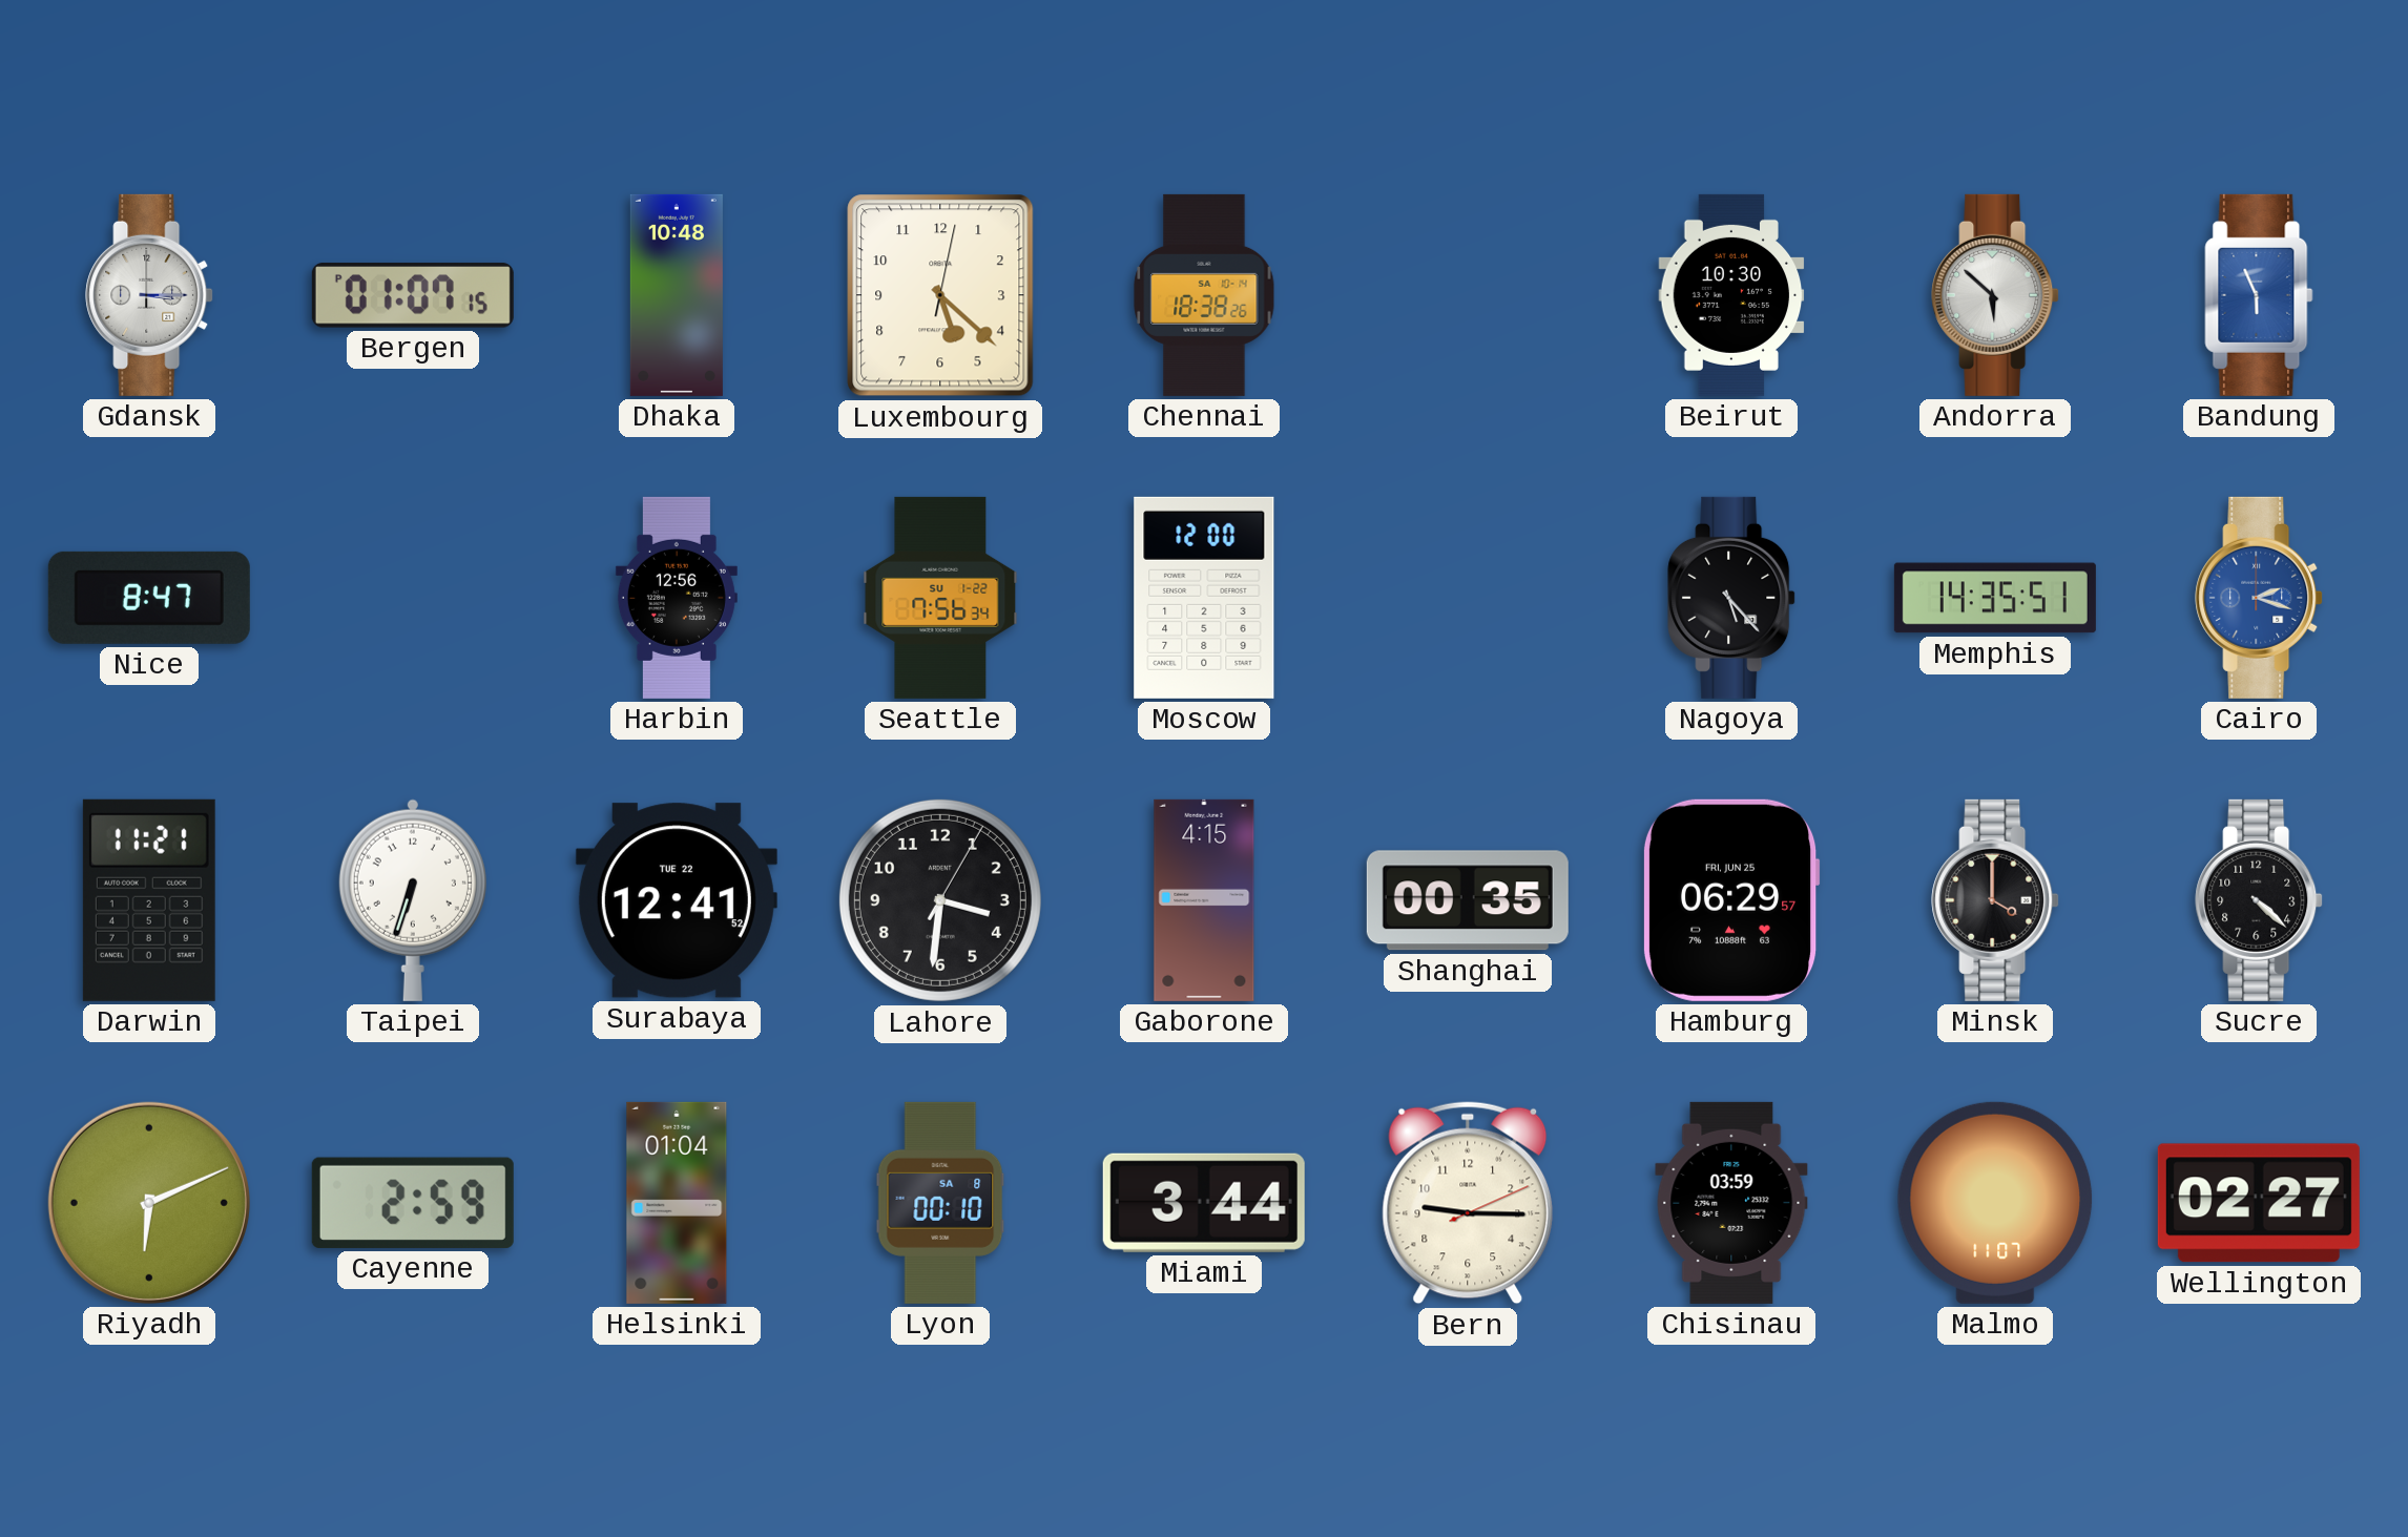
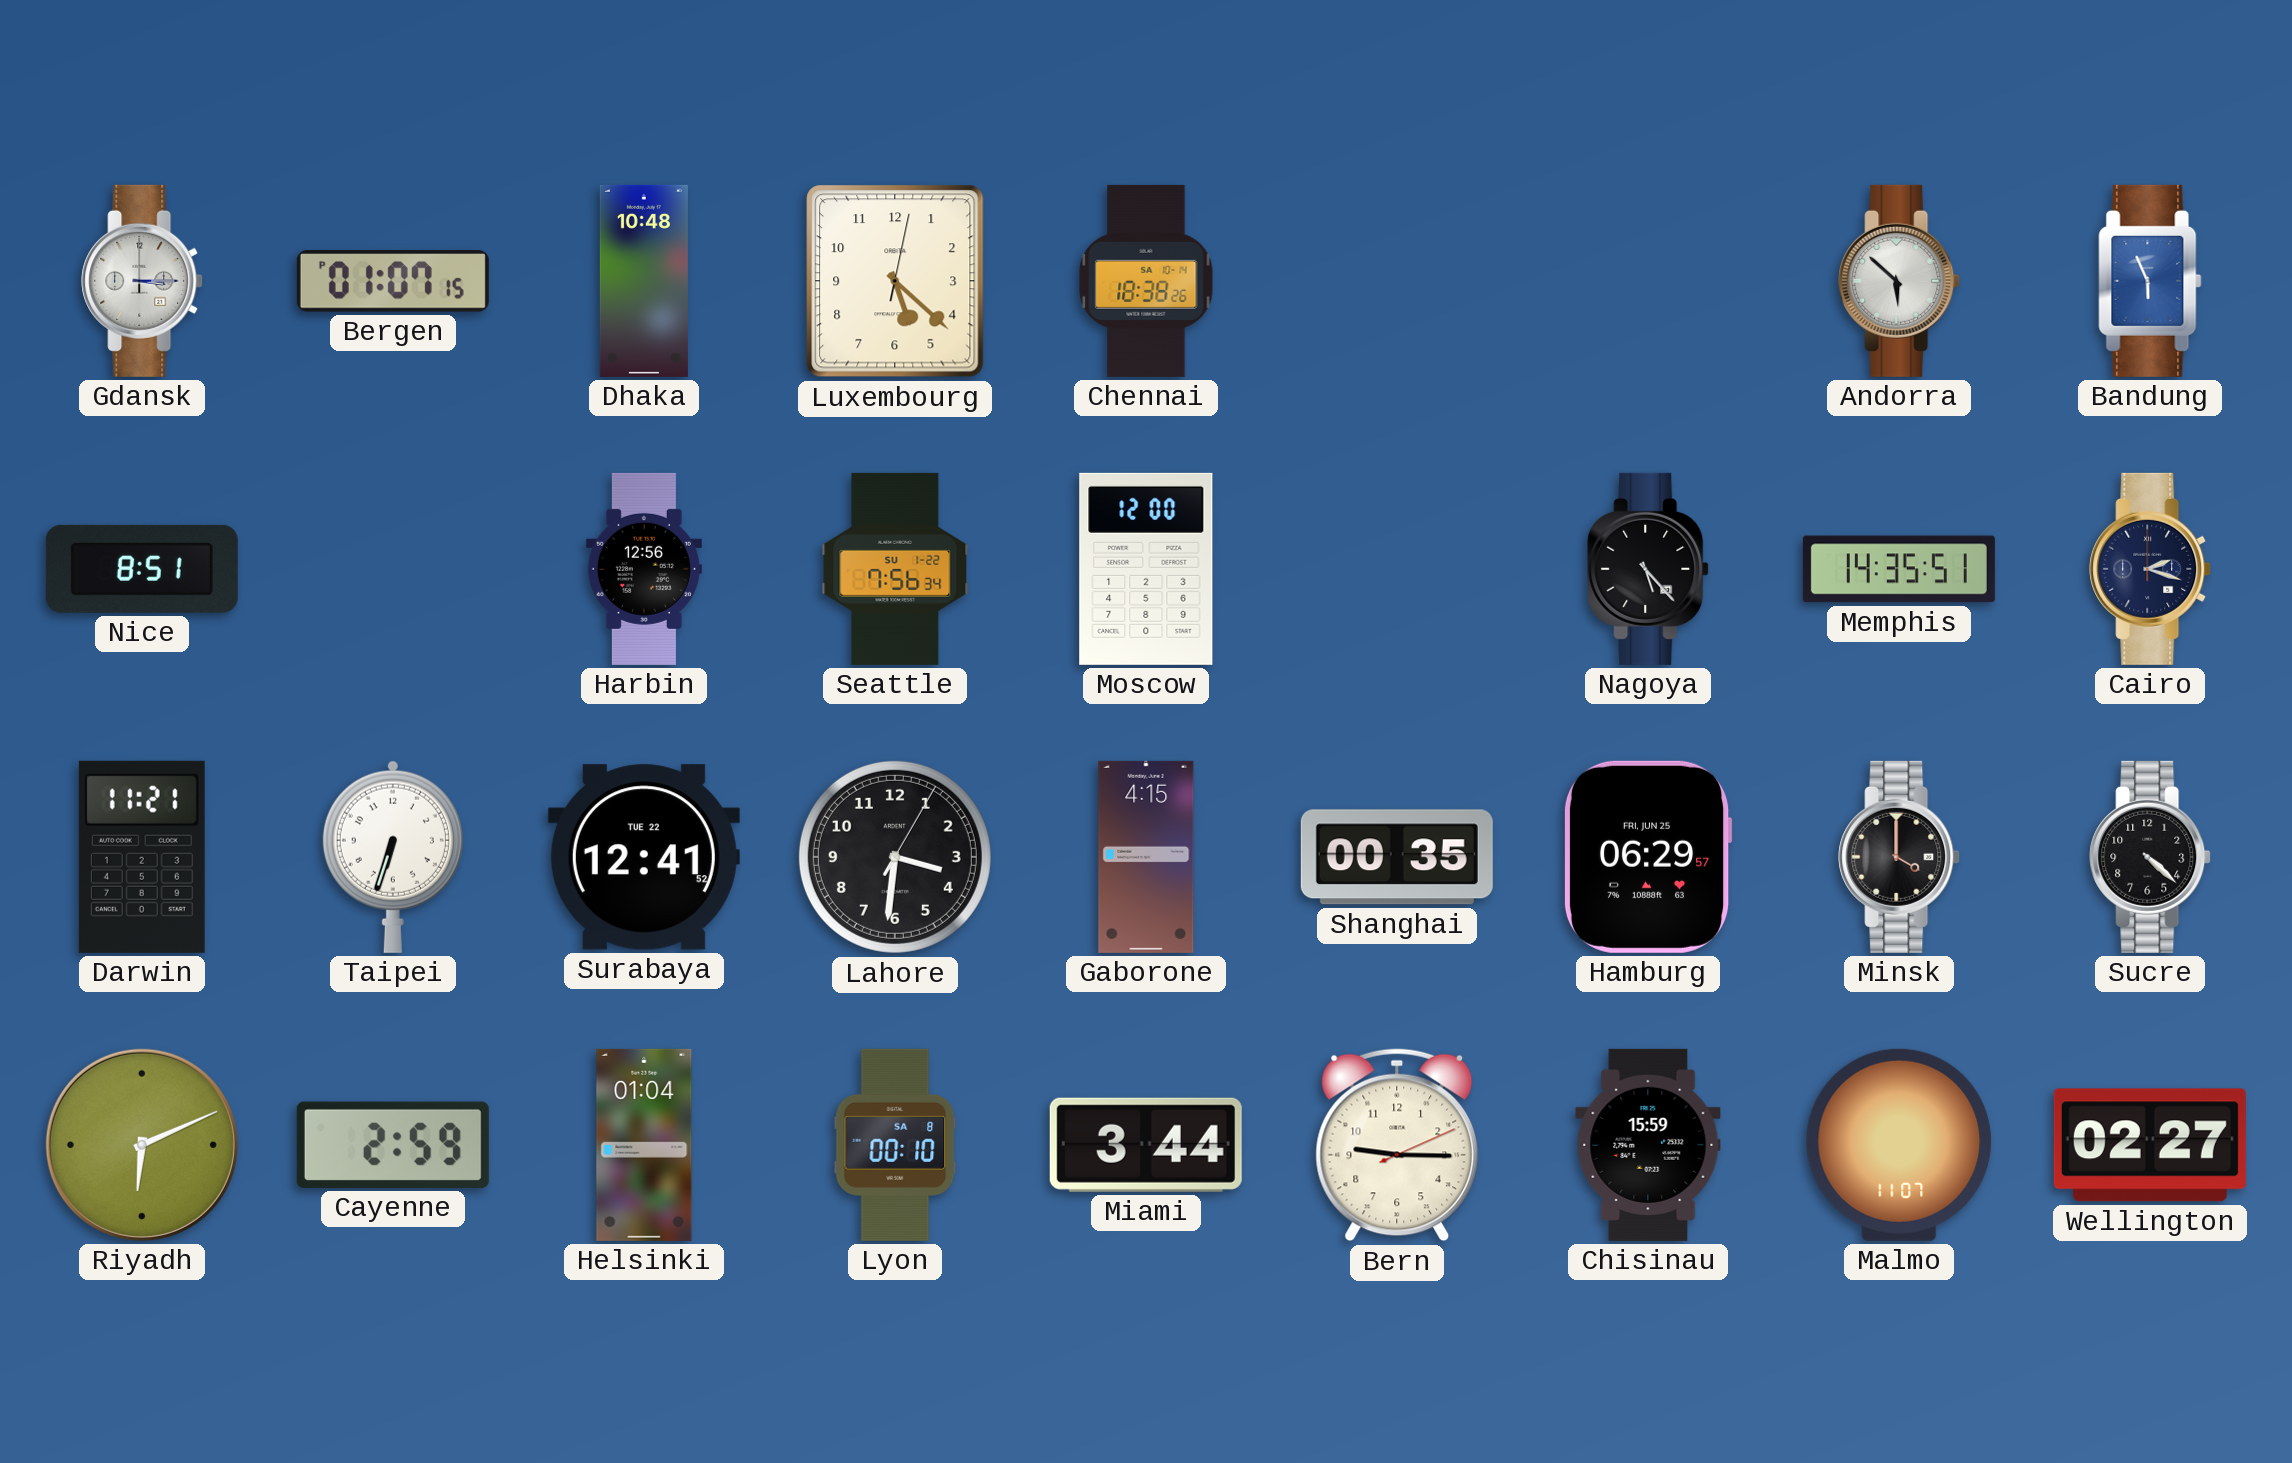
Beirut: 10:30 -> none
Nice: 8:47 -> 8:51
Cairo dial: blue -> navy
Chisinau: 03:59 -> 15:59
